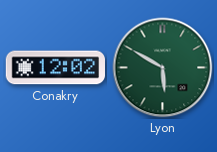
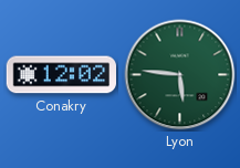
Lyon: 5:50 -> 5:46
